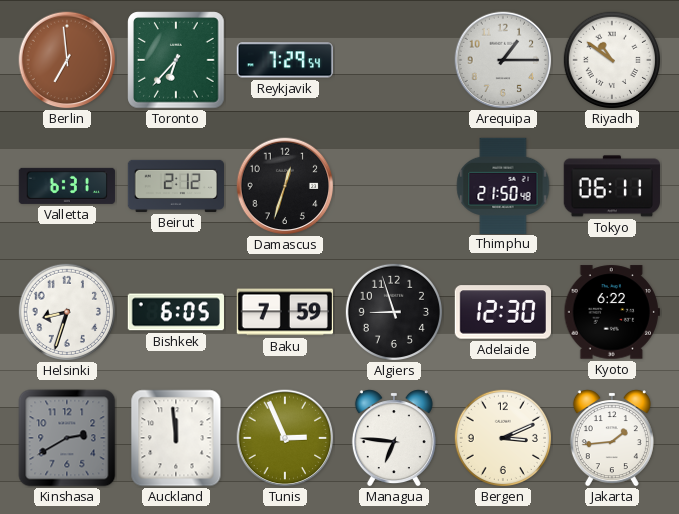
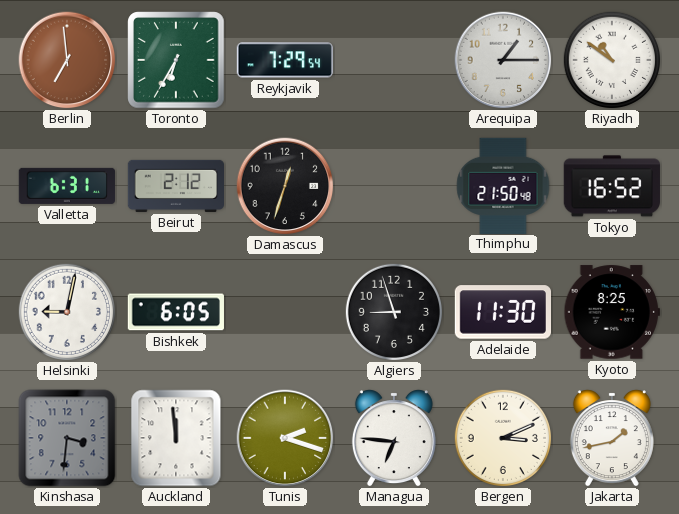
Toronto: 6:37 -> 6:35
Tokyo: 06:11 -> 16:52
Helsinki: 8:33 -> 9:02
Baku: 7:59 -> none
Adelaide: 12:30 -> 11:30
Kyoto: 6:22 -> 8:25
Kinshasa: 2:40 -> 3:31
Tunis: 2:56 -> 2:18
Jakarta: 1:44 -> 1:43
